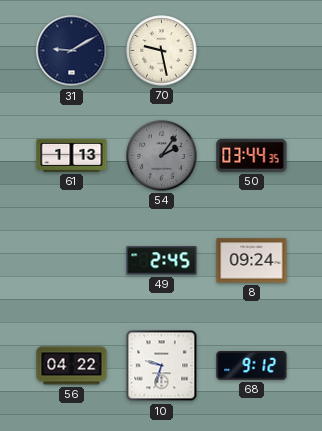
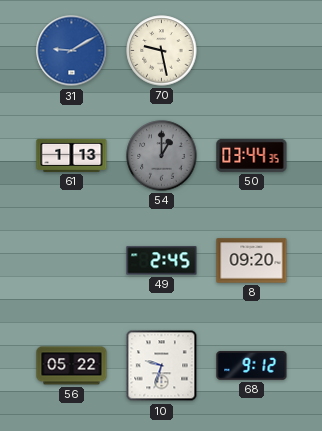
31 dial: navy -> blue
54: 2:06 -> 1:00
8: 09:24 -> 09:20
56: 04:22 -> 05:22
